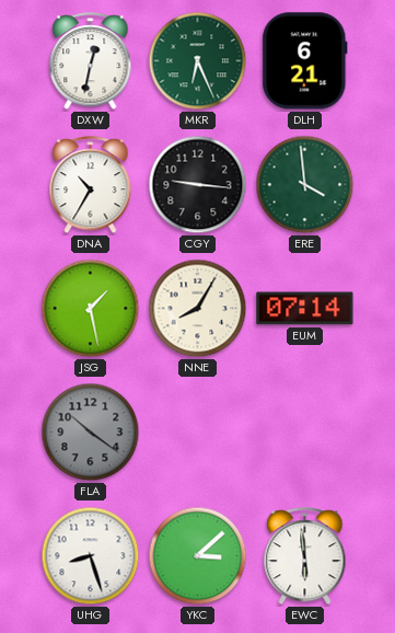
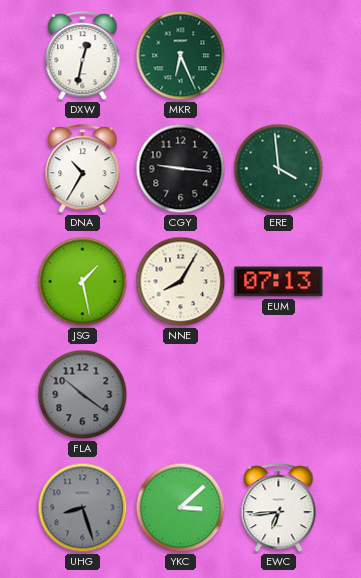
DLH: 6:21 -> none
EUM: 07:14 -> 07:13
UHG dial: white -> grey
EWC: 5:59 -> 6:44
